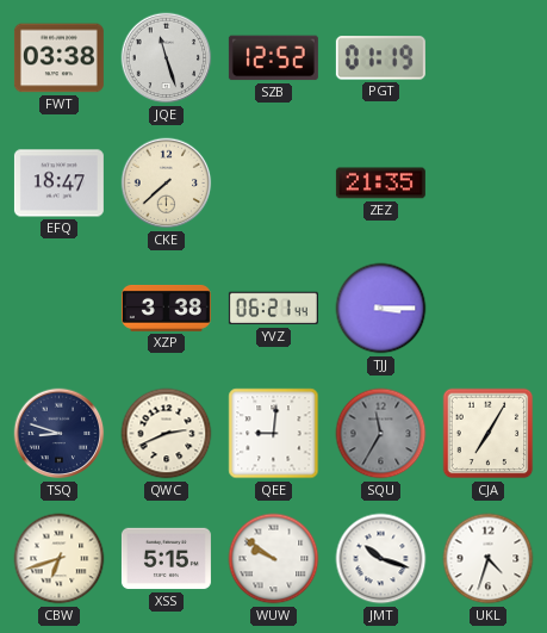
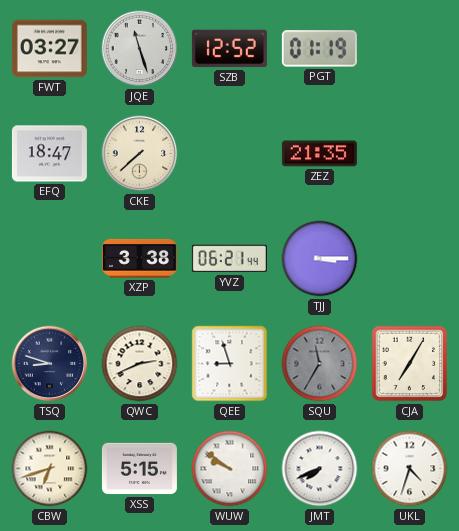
FWT: 03:38 -> 03:27
QEE: 9:01 -> 8:57
JMT: 10:18 -> 7:41
